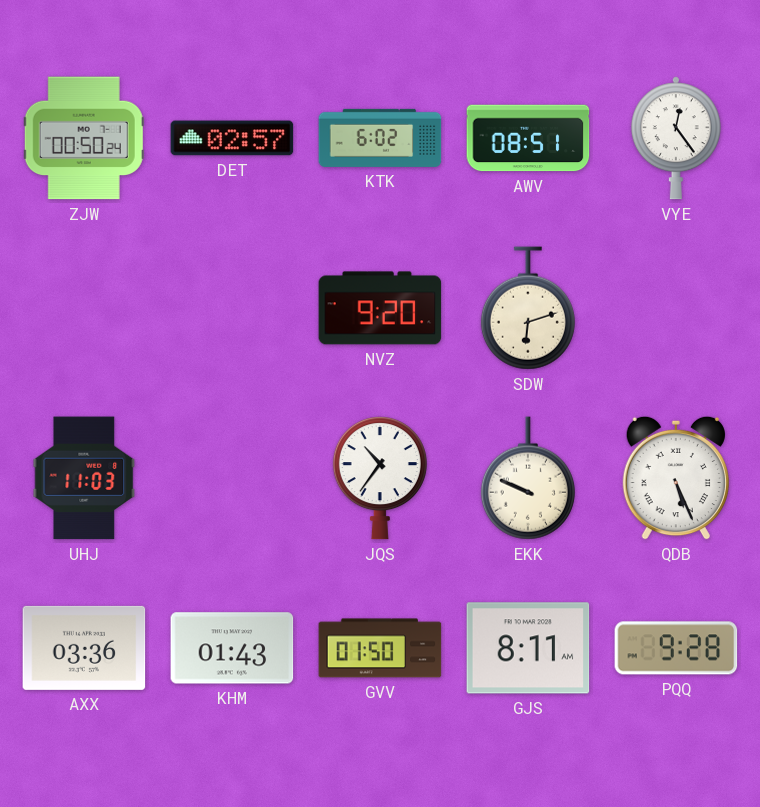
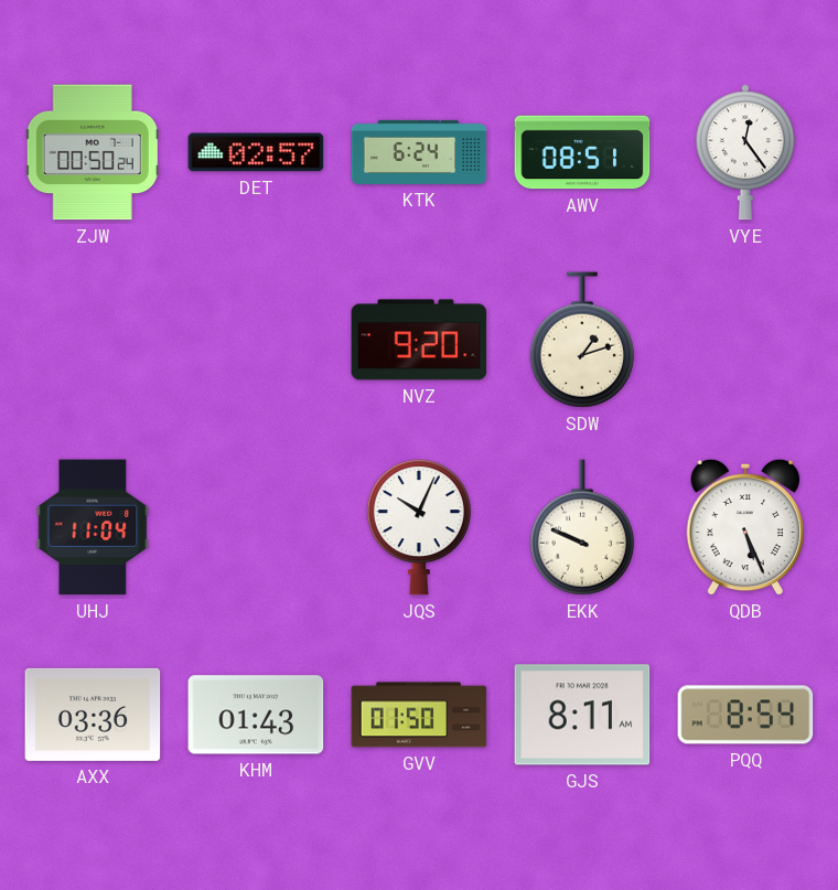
KTK: 6:02 -> 6:24
SDW: 6:12 -> 1:12
UHJ: 11:03 -> 11:04
JQS: 10:36 -> 10:04
PQQ: 9:28 -> 8:54
